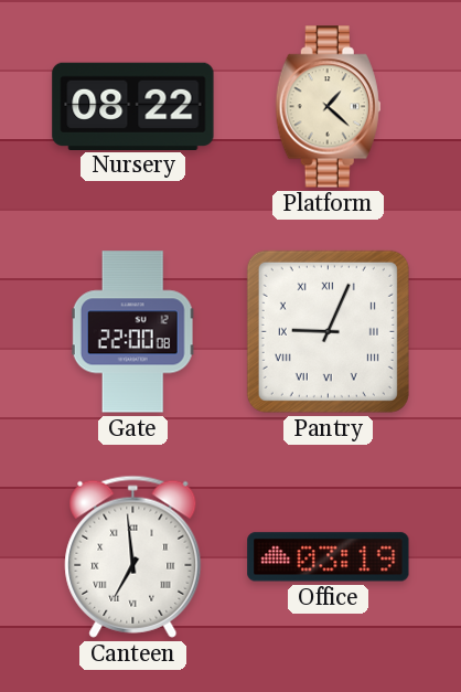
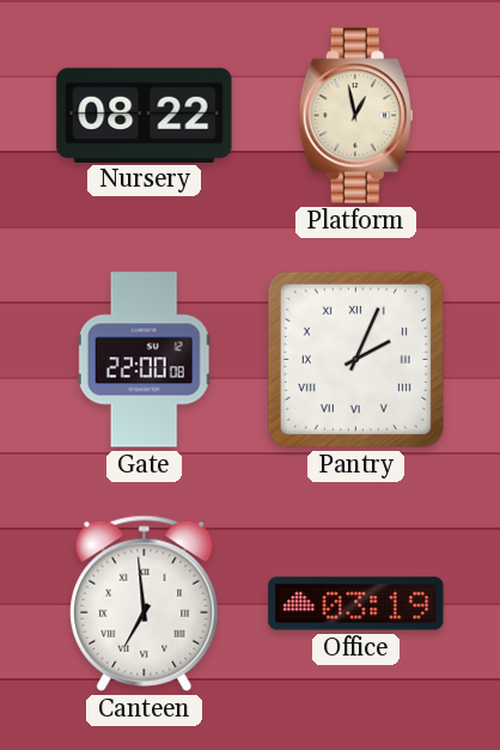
Platform: 1:22 -> 12:58
Pantry: 9:04 -> 2:04
